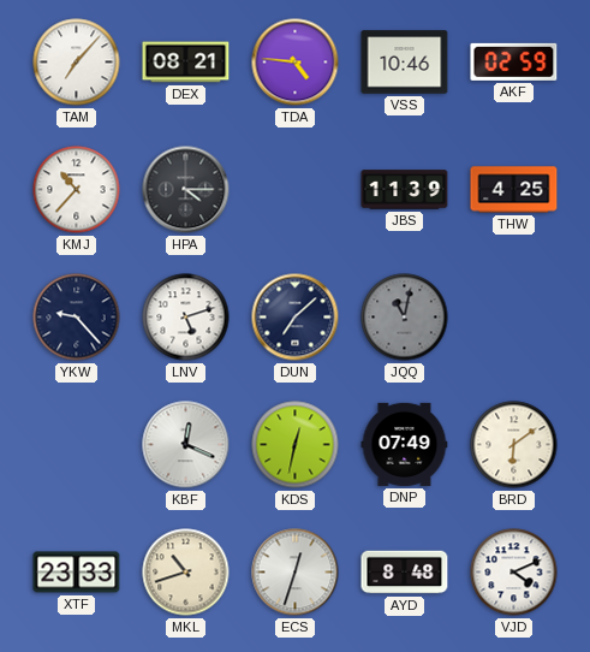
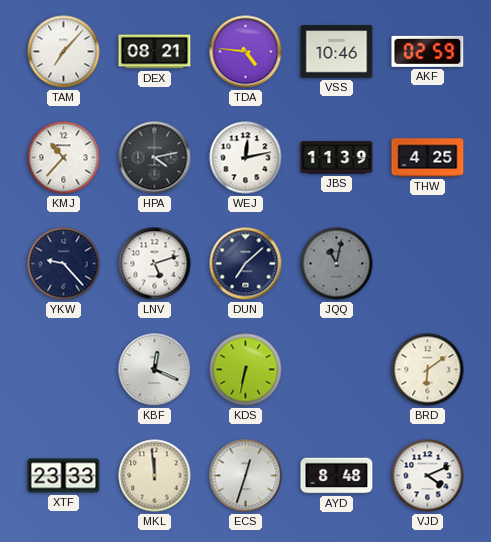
HPA: 4:15 -> 4:13
WEJ: none -> 12:13
KDS: 12:32 -> 6:32
DNP: 07:49 -> none
MKL: 10:42 -> 11:59
